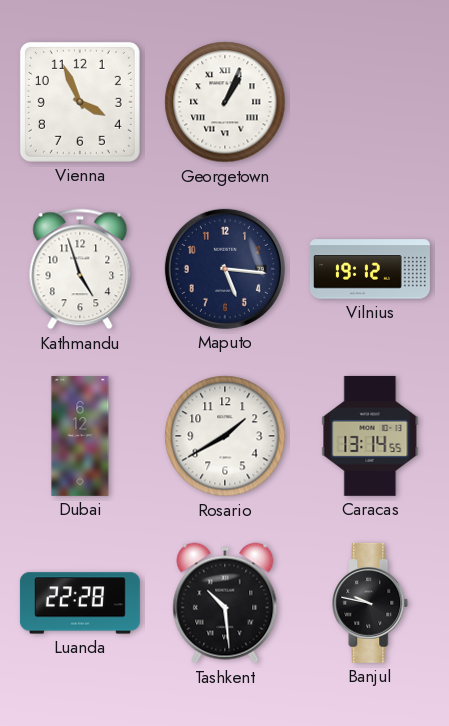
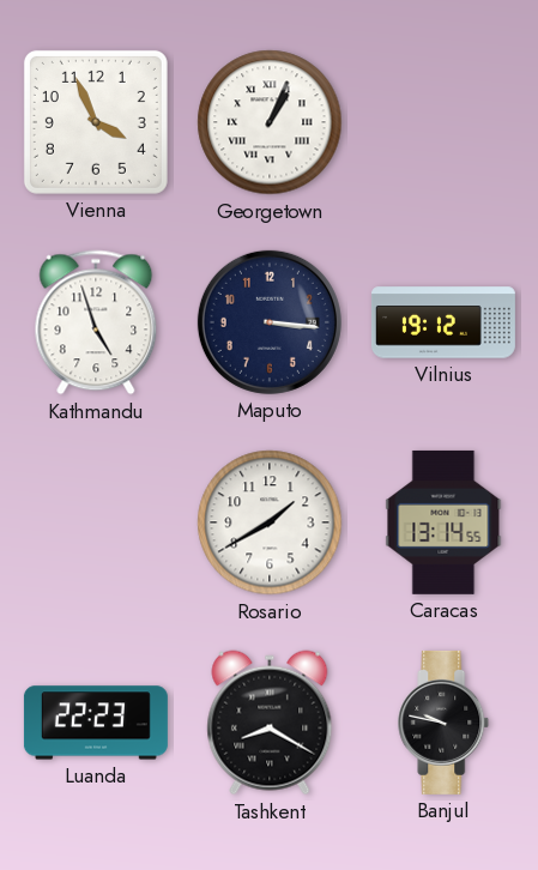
Maputo: 5:16 -> 3:16
Dubai: 6:12 -> none
Luanda: 22:28 -> 22:23
Tashkent: 10:29 -> 8:20
